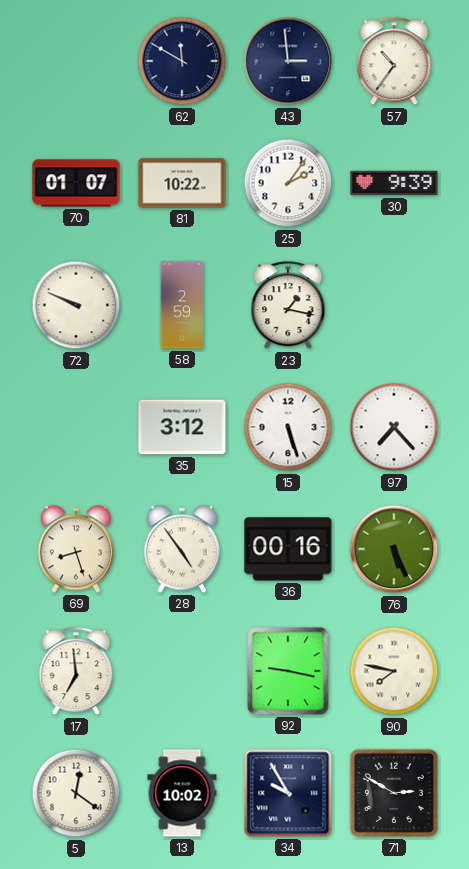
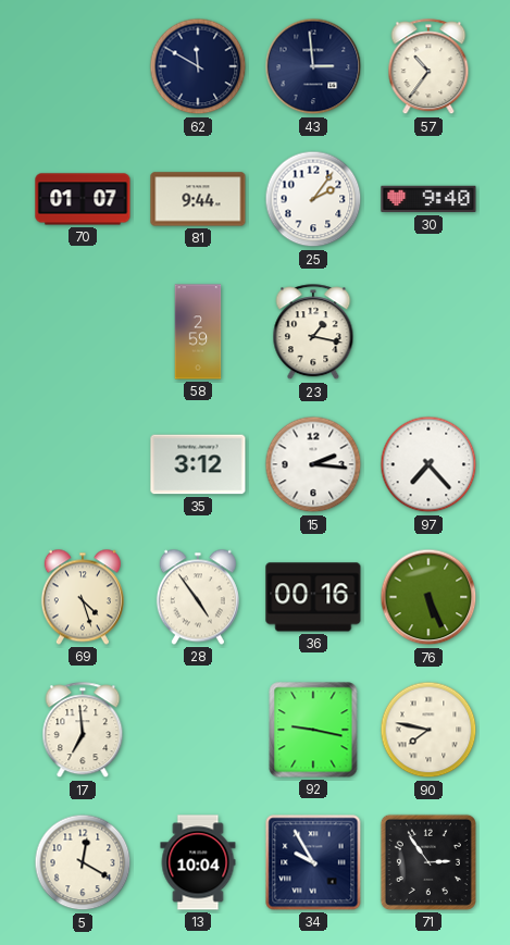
81: 10:22 -> 9:44
30: 9:39 -> 9:40
72: 9:49 -> none
15: 5:27 -> 2:16
69: 8:27 -> 4:27
5: 12:21 -> 12:20
13: 10:02 -> 10:04
71: 2:50 -> 2:54
